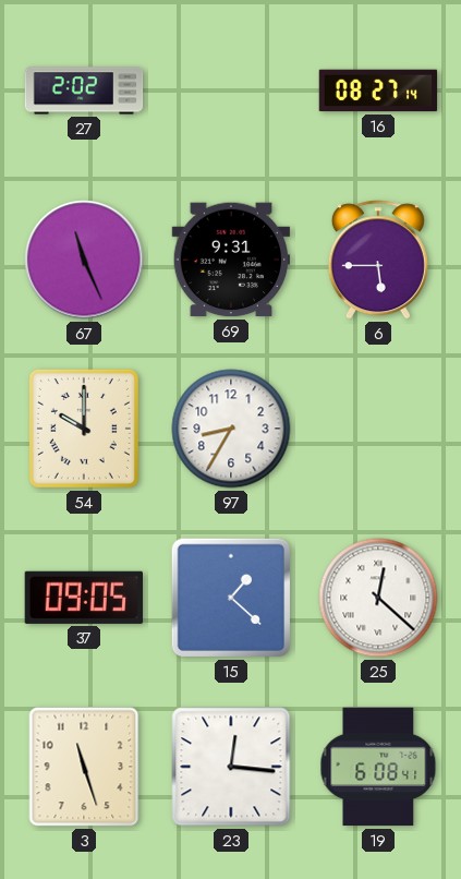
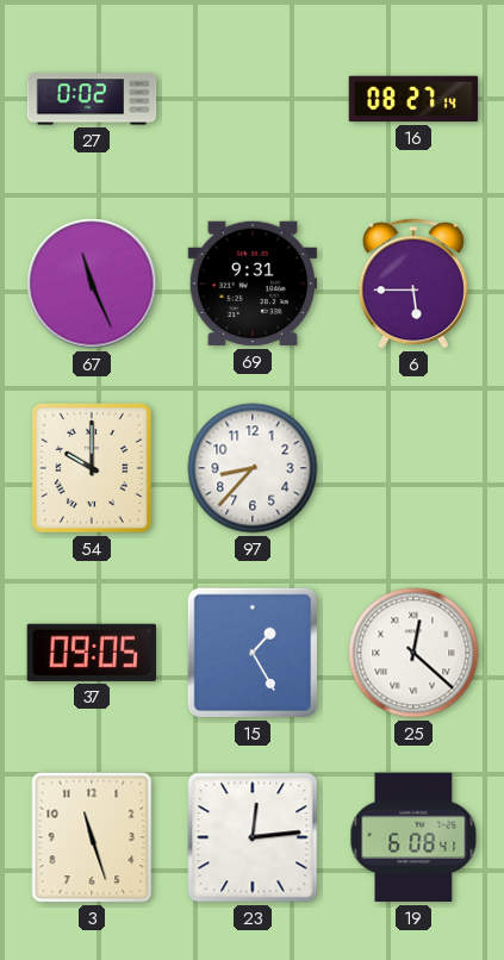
27: 2:02 -> 0:02
97: 8:35 -> 8:37
15: 1:22 -> 1:25
23: 12:16 -> 12:14
